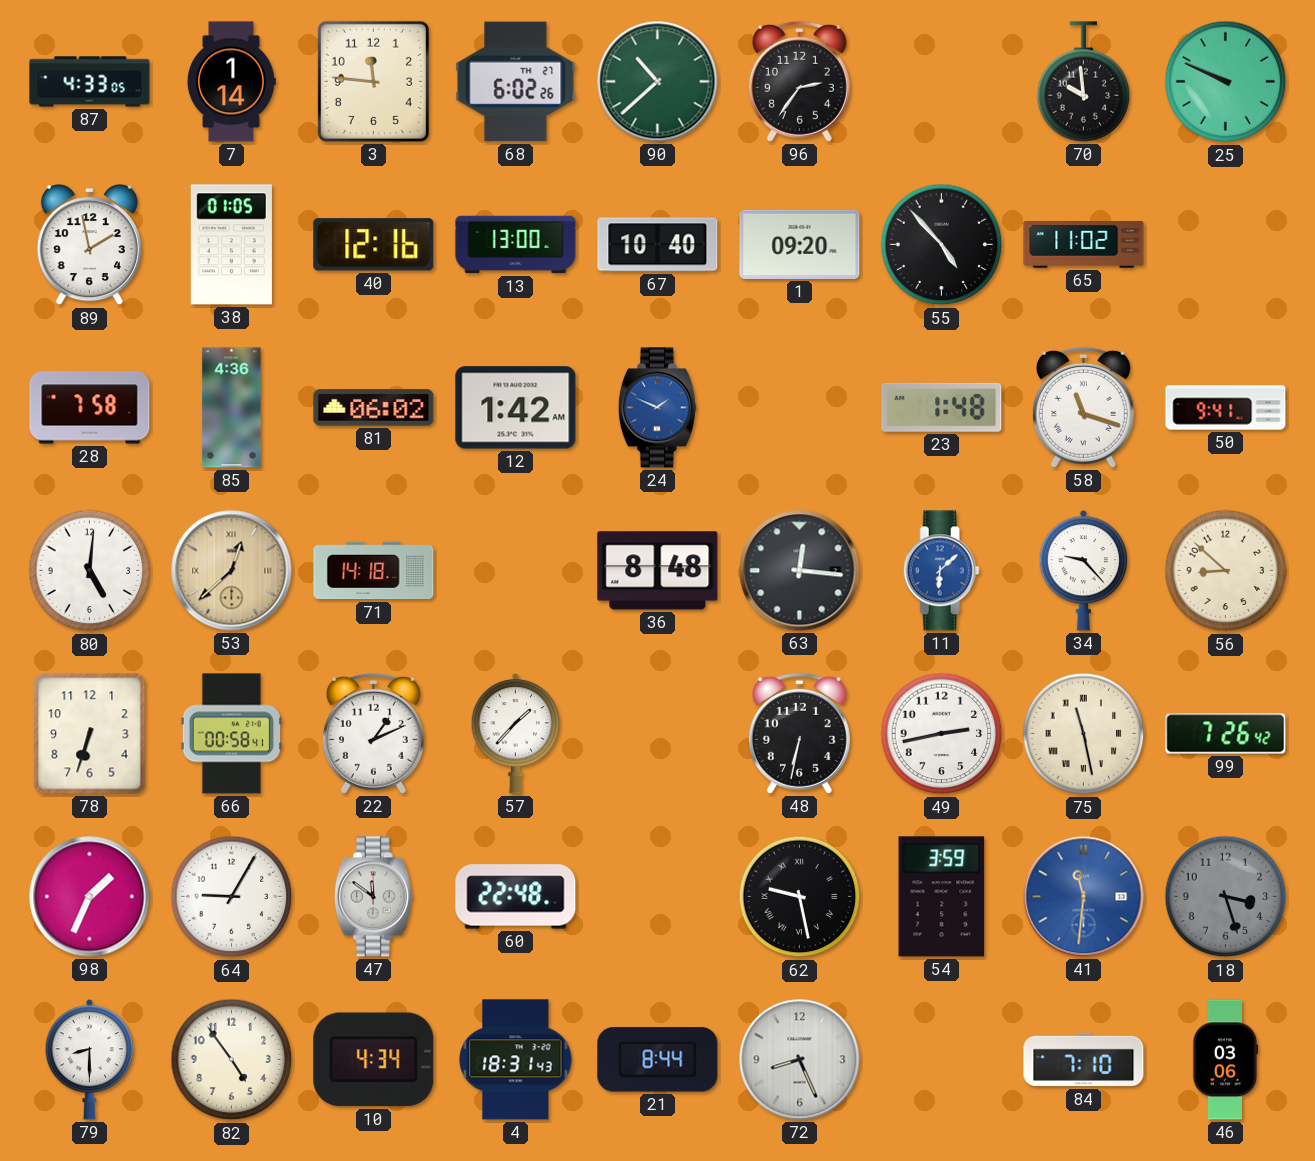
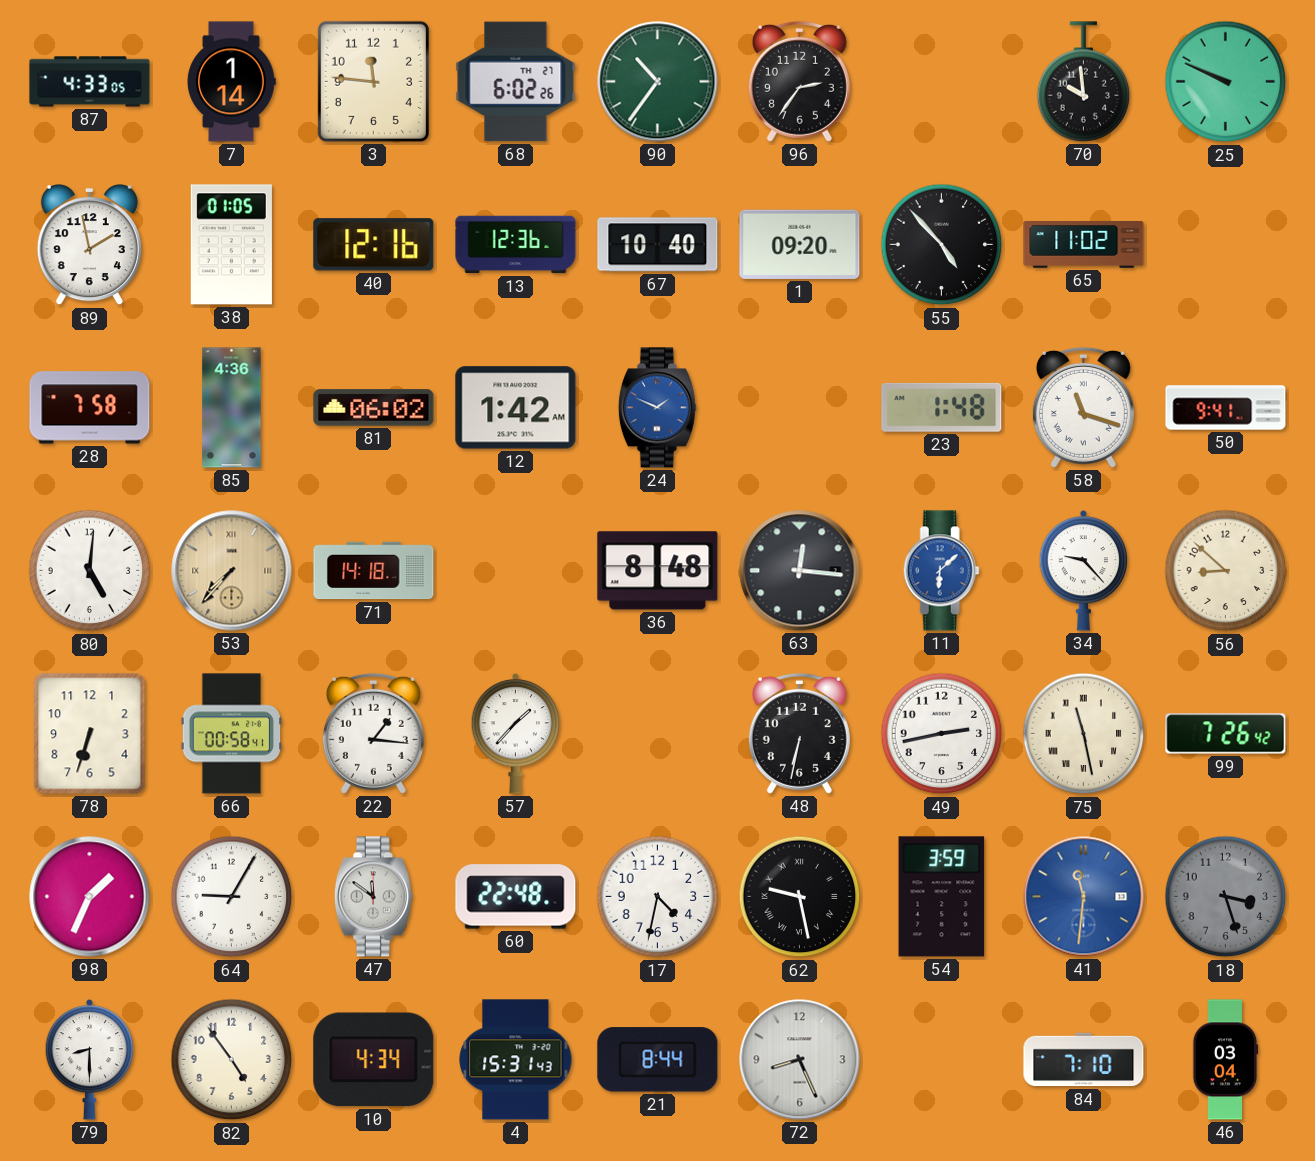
90: 10:38 -> 10:36
13: 13:00 -> 12:36
53: 12:38 -> 7:37
22: 1:11 -> 1:16
17: none -> 4:32
4: 18:31 -> 15:31
46: 03:06 -> 03:04
